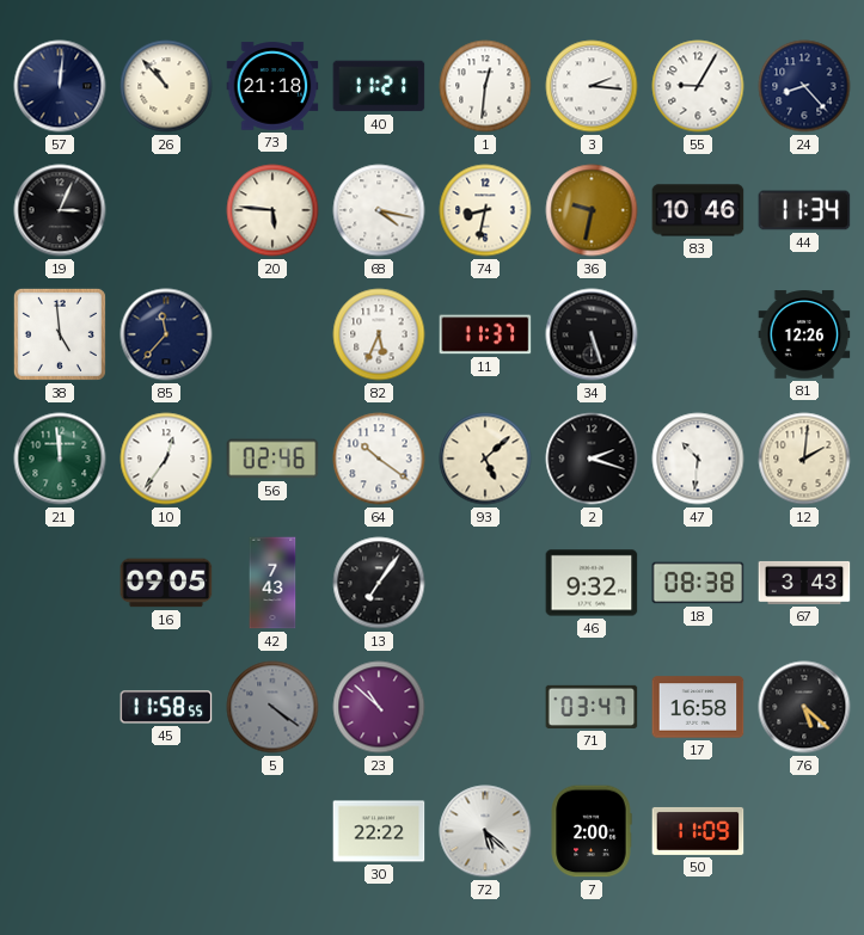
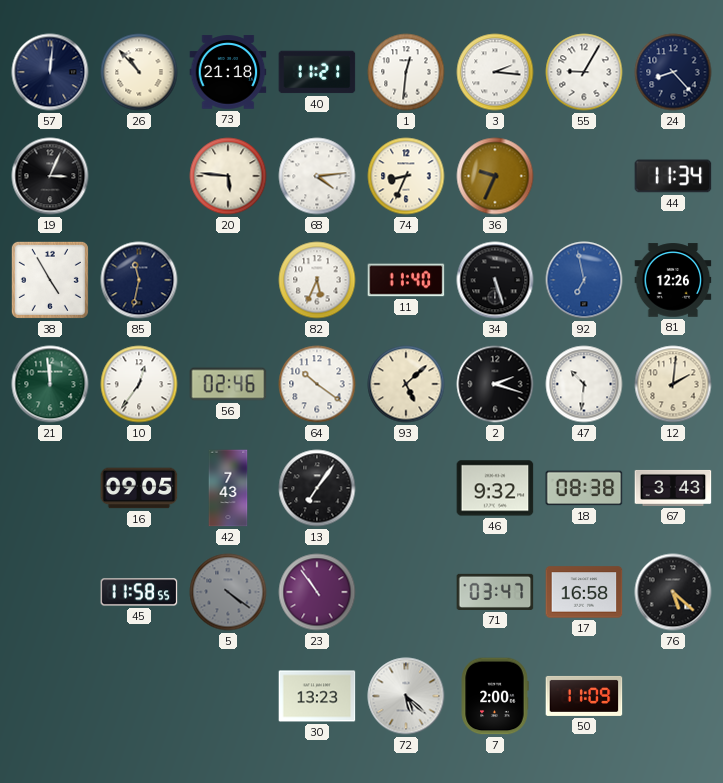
68: 4:17 -> 4:14
74: 8:32 -> 8:34
36: 9:32 -> 9:34
83: 10:46 -> none
38: 4:59 -> 4:55
85: 11:37 -> 11:32
11: 11:37 -> 11:40
92: none -> 6:58
23: 10:52 -> 10:54
30: 22:22 -> 13:23
